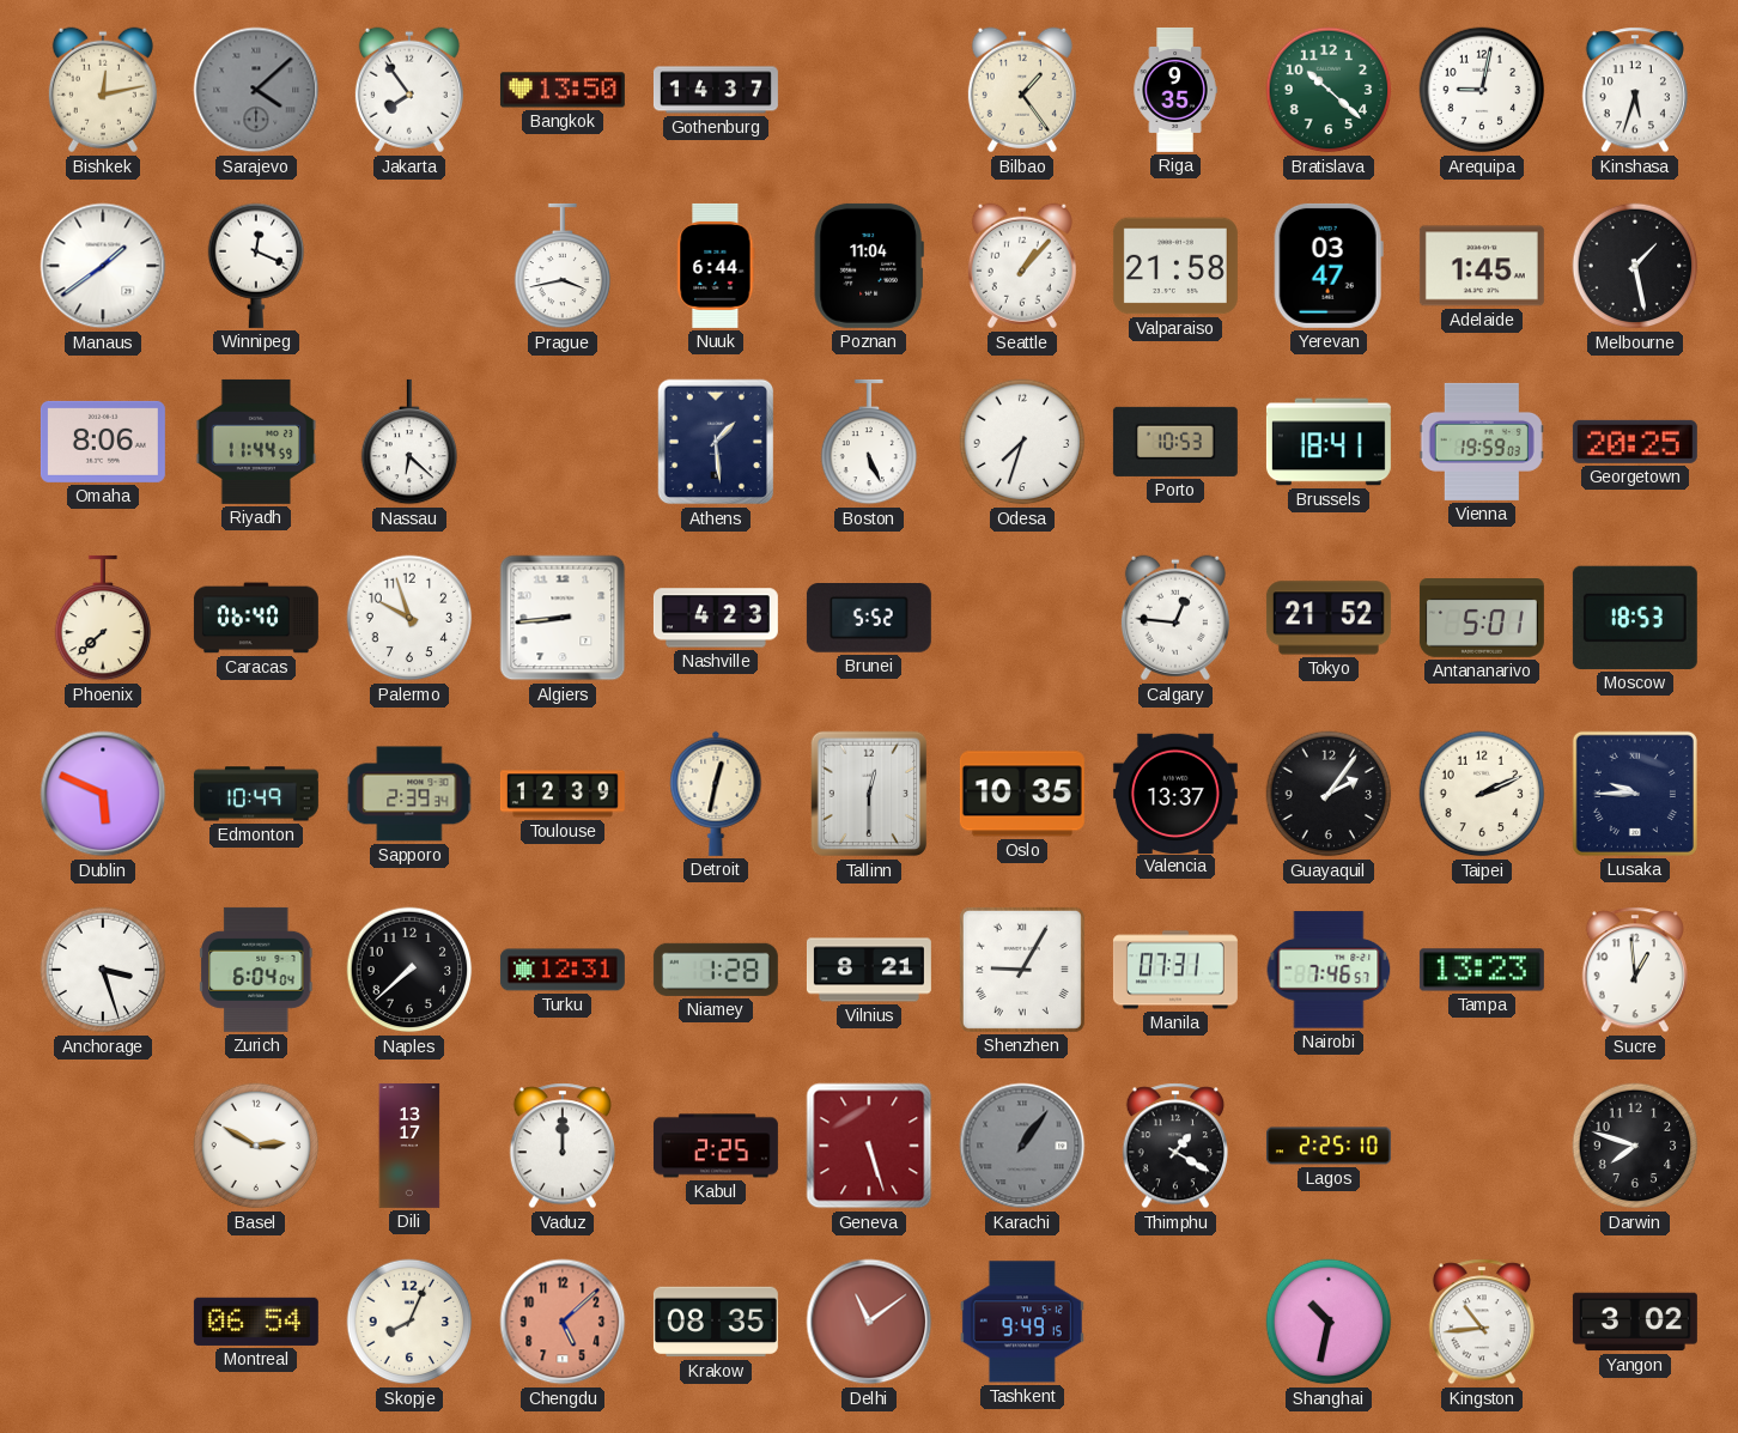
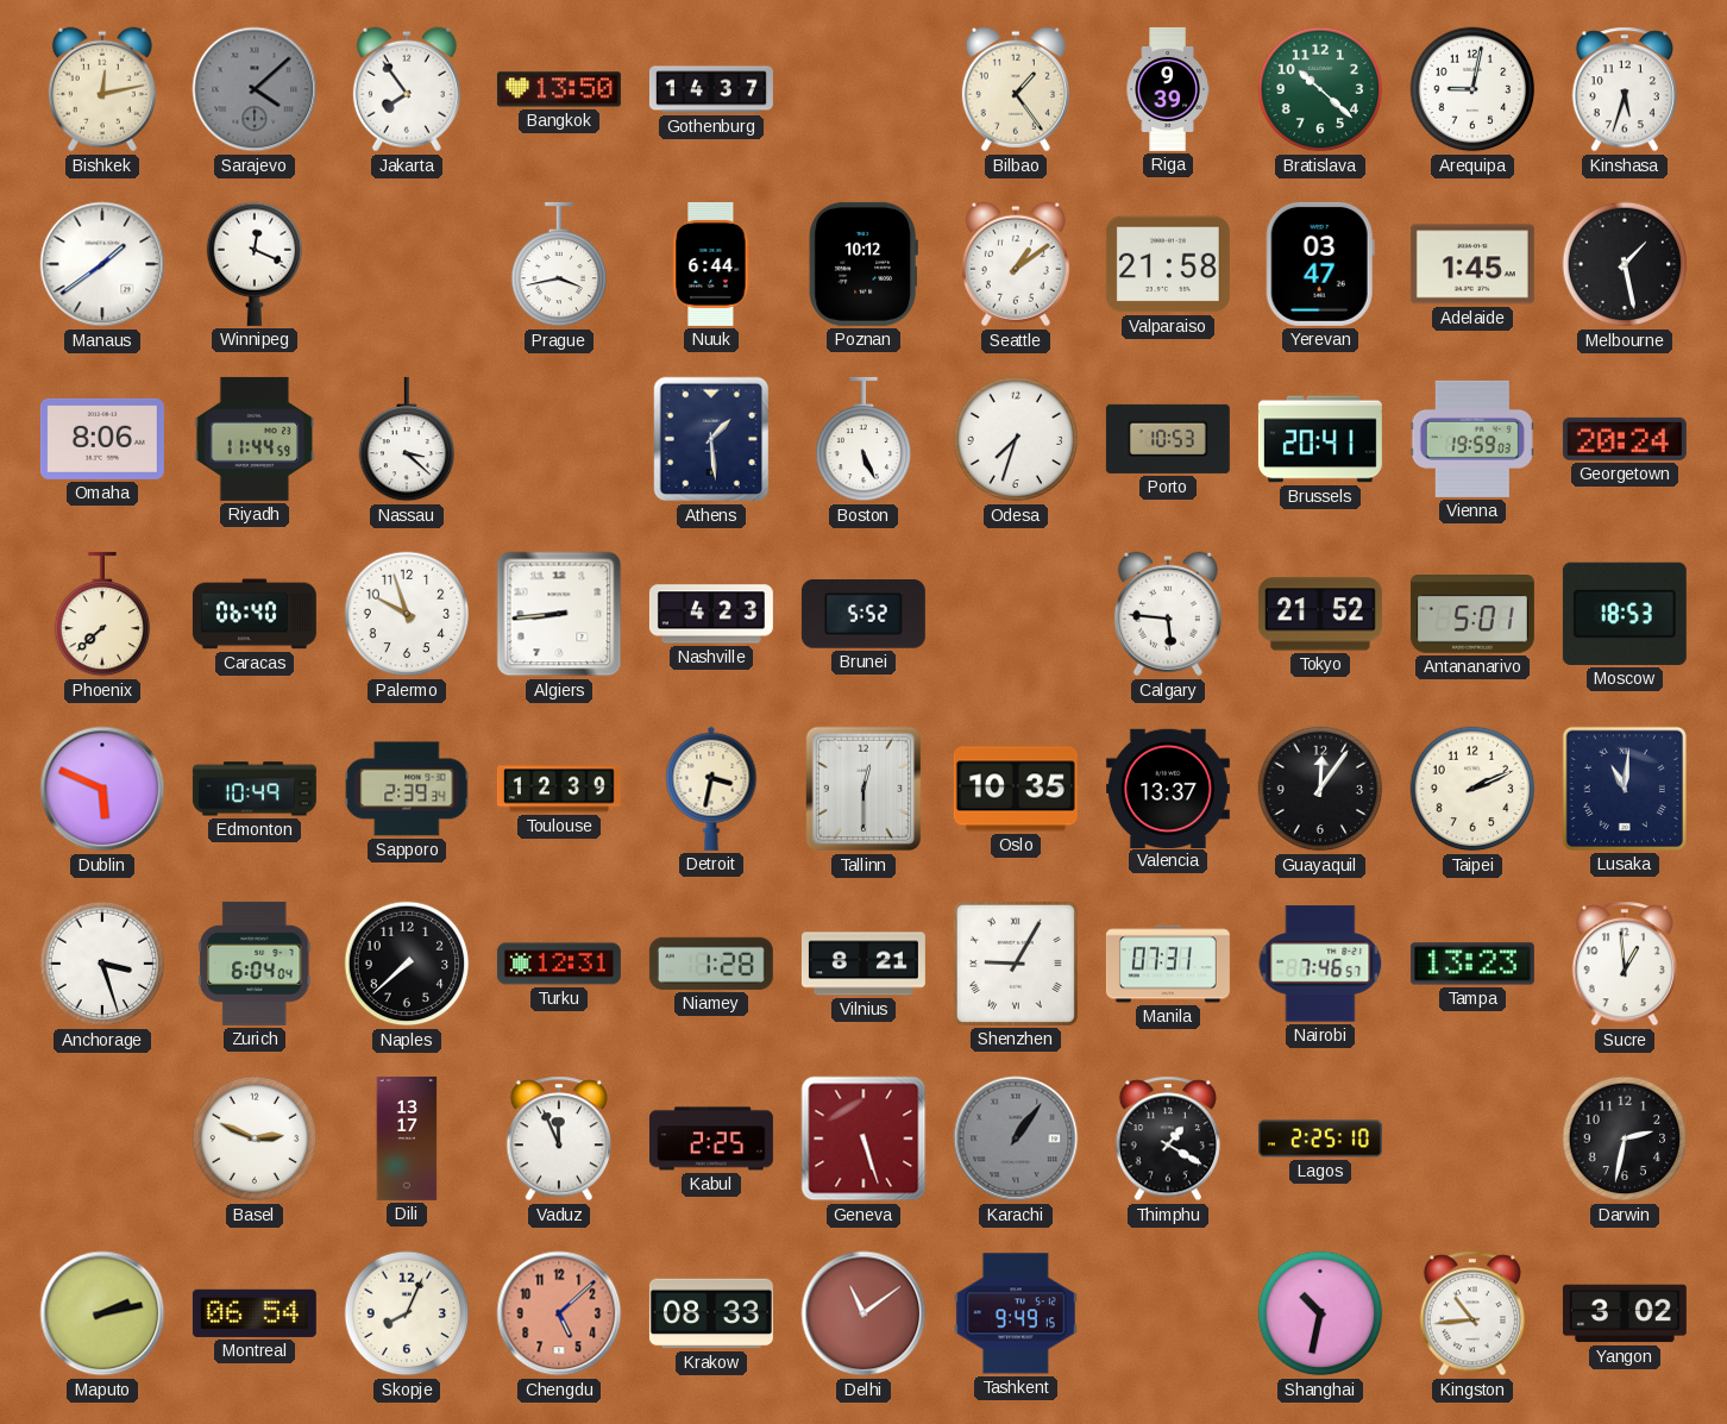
Riga: 9:35 -> 9:39
Poznan: 11:04 -> 10:12
Seattle: 1:07 -> 1:09
Nassau: 6:22 -> 3:22
Brussels: 18:41 -> 20:41
Georgetown: 20:25 -> 20:24
Calgary: 12:46 -> 5:46
Detroit: 12:32 -> 3:32
Guayaquil: 2:06 -> 12:06
Lusaka: 9:45 -> 11:01
Basel: 2:50 -> 2:49
Vaduz: 12:00 -> 11:56
Darwin: 7:48 -> 2:32
Maputo: none -> 2:13
Krakow: 08:35 -> 08:33
